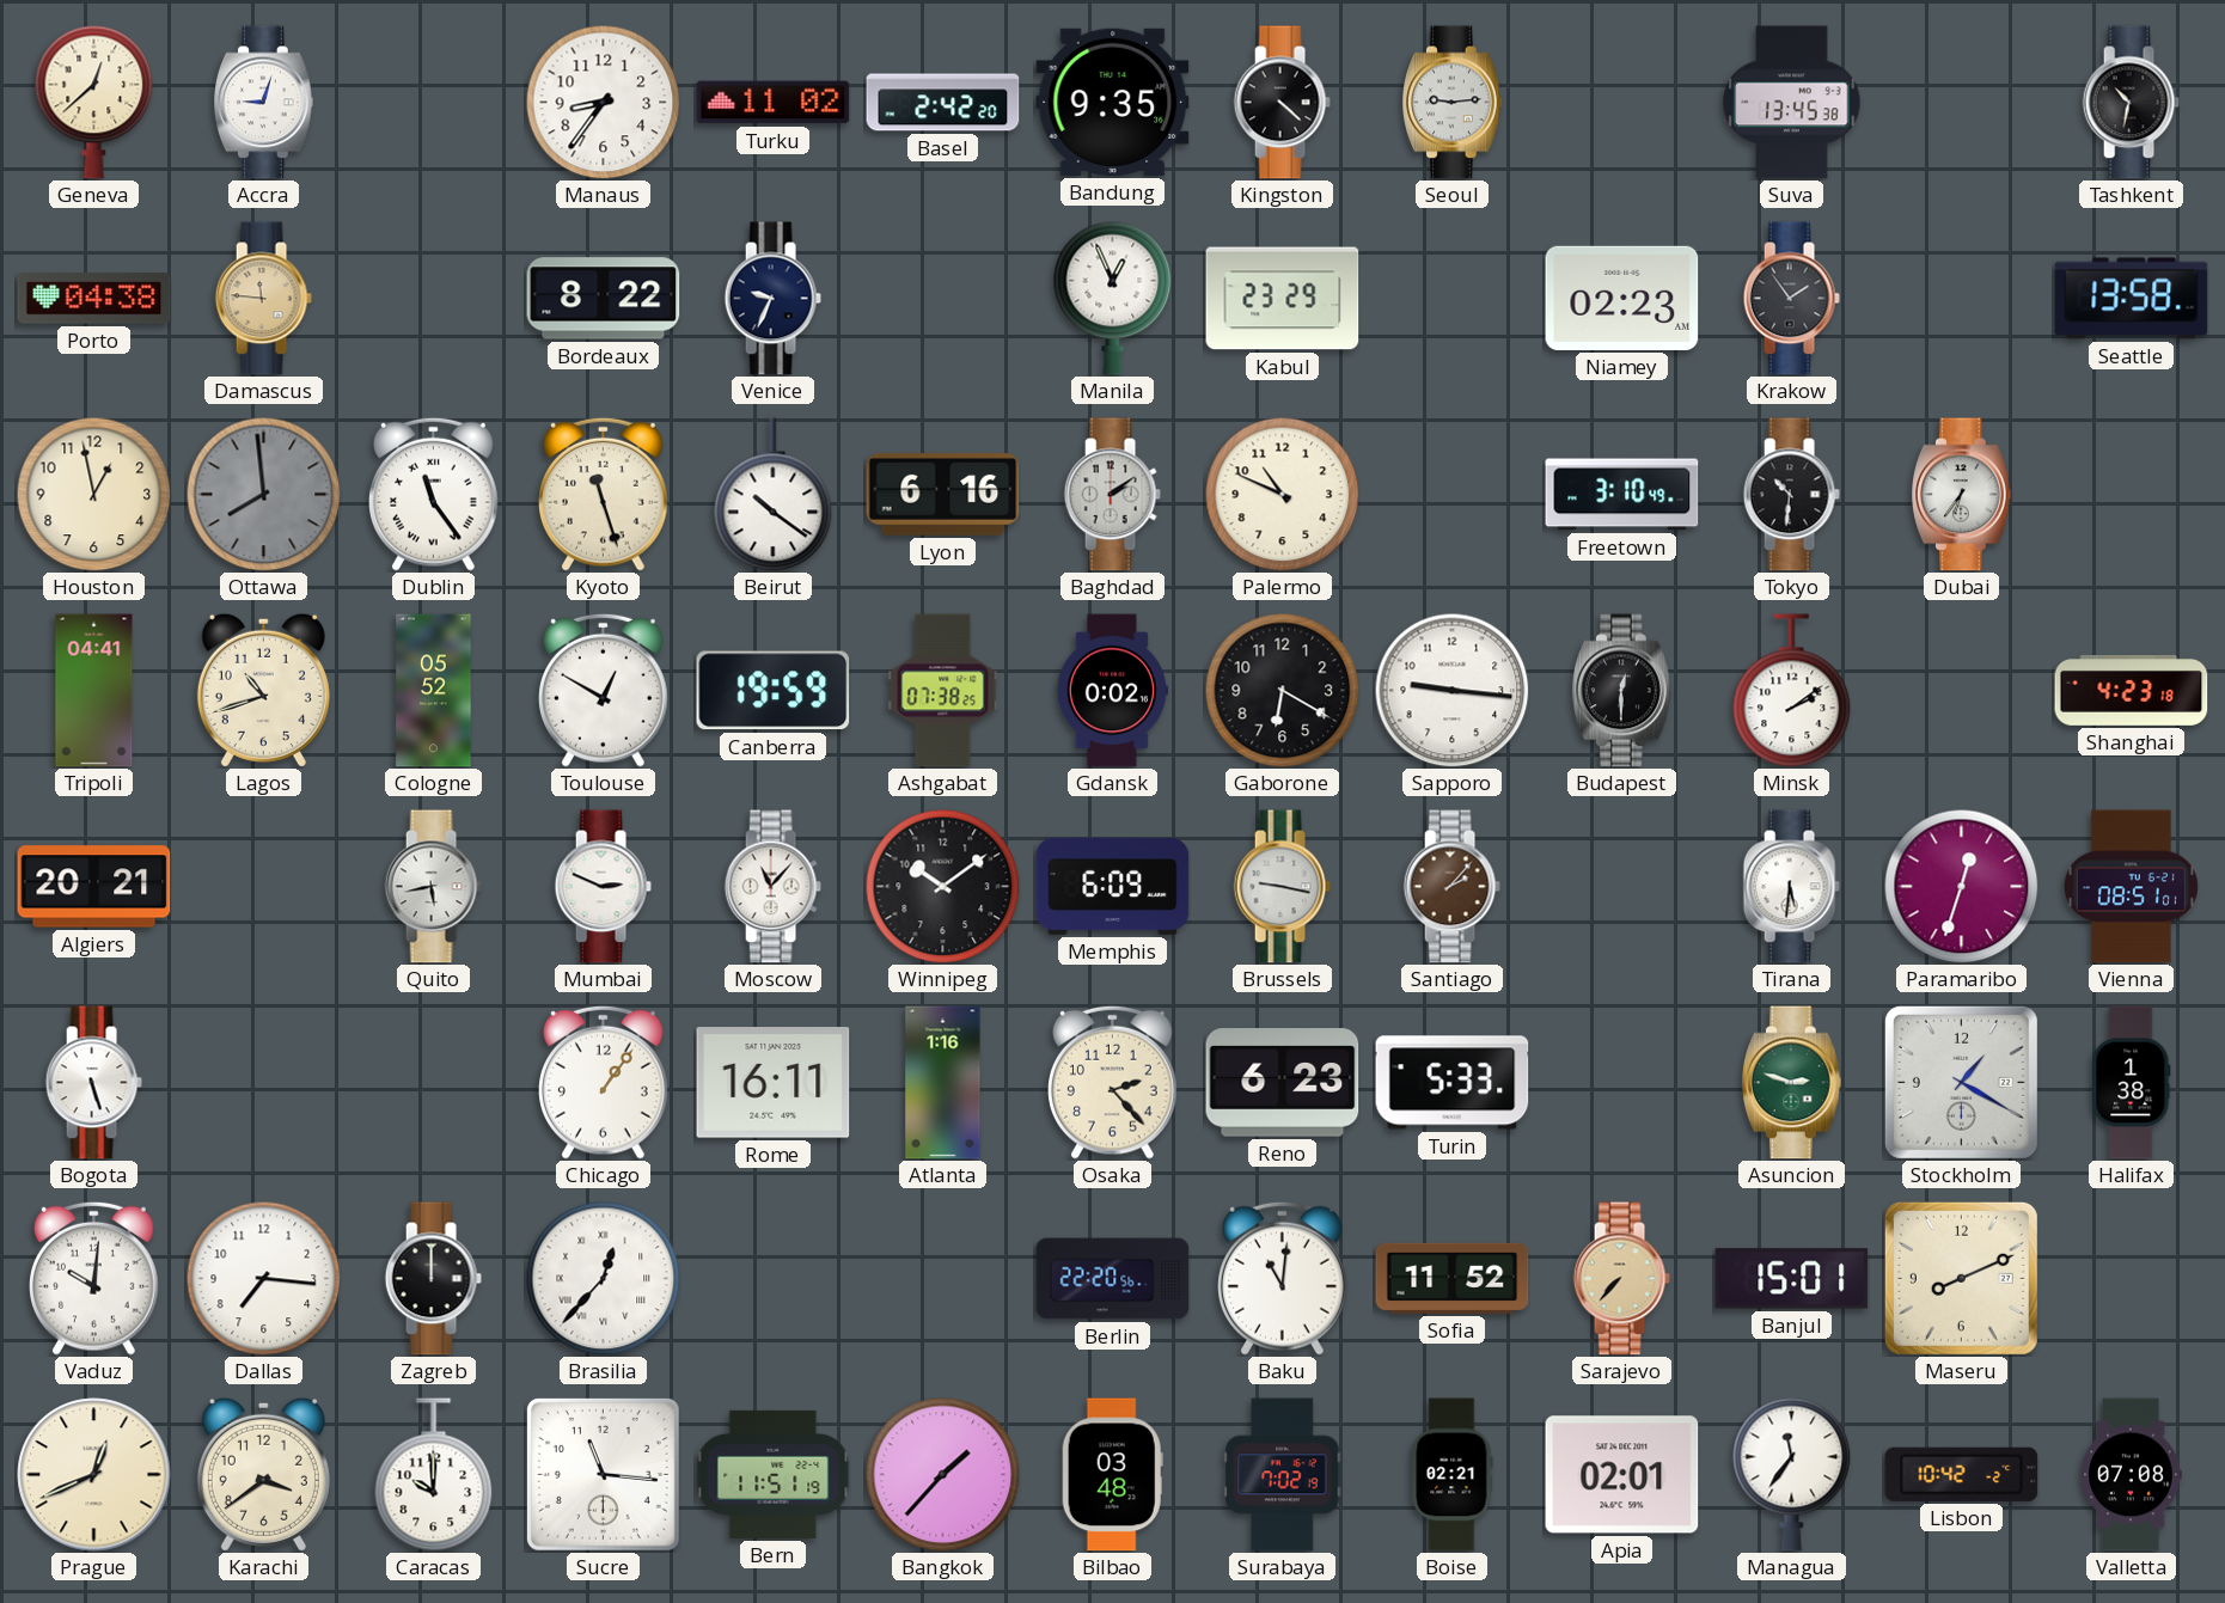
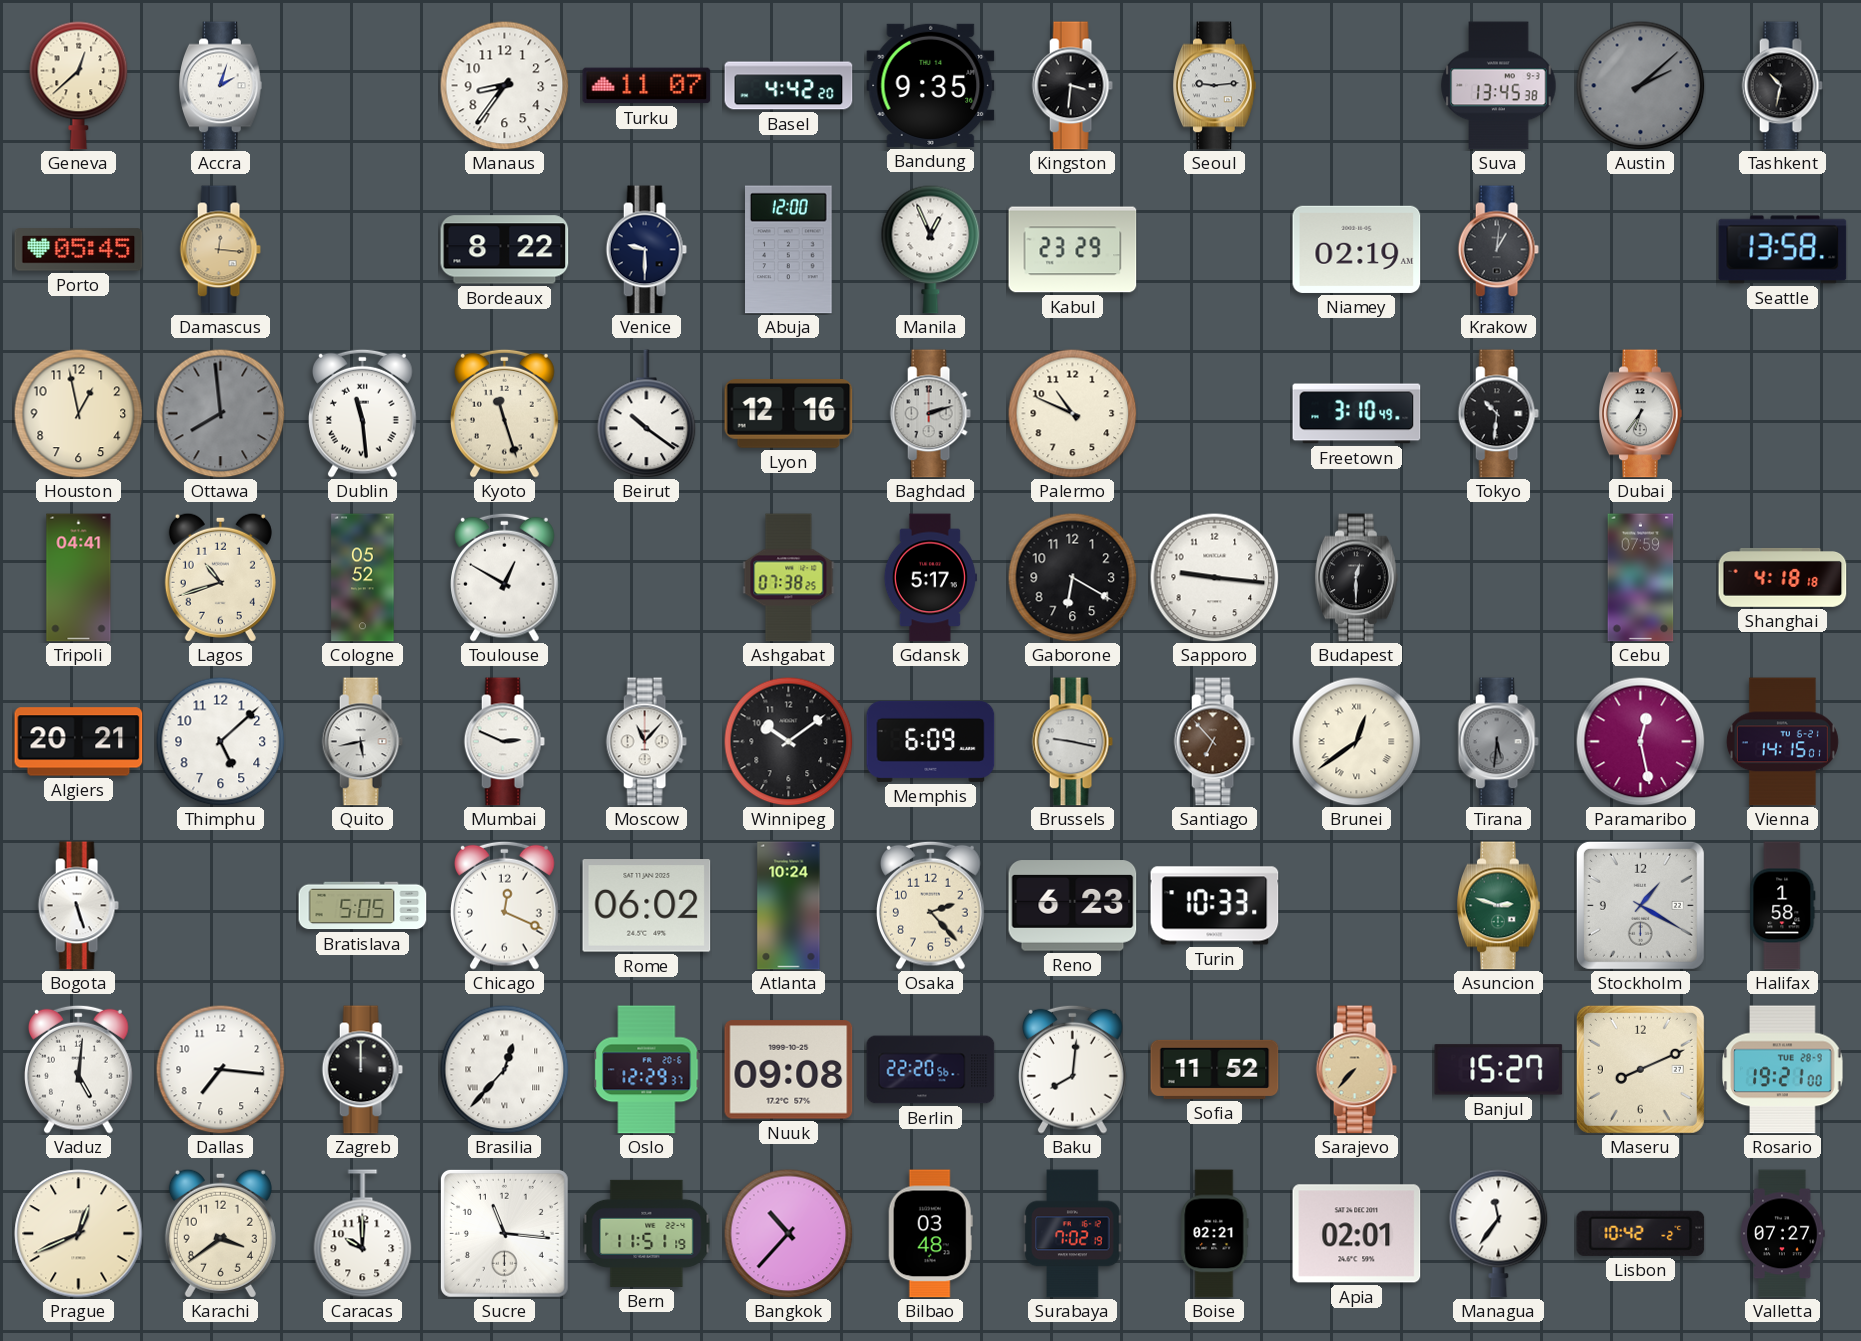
Accra: 9:03 -> 2:03
Turku: 11:02 -> 11:07
Basel: 2:42 -> 4:42
Kingston: 4:22 -> 3:31
Austin: none -> 2:08
Porto: 04:38 -> 05:45
Damascus: 11:46 -> 12:16
Venice: 9:34 -> 9:30
Abuja: none -> 12:00
Niamey: 02:23 -> 02:19
Krakow: 1:54 -> 1:01
Dublin: 11:24 -> 11:29
Lyon: 6:16 -> 12:16
Baghdad: 2:09 -> 2:12
Canberra: 19:59 -> none
Gdansk: 0:02 -> 5:17
Minsk: 2:09 -> none
Cebu: none -> 07:59
Shanghai: 4:23 -> 4:18
Thimphu: none -> 5:08
Santiago: 2:07 -> 6:53
Brunei: none -> 12:39
Tirana dial: white -> grey
Paramaribo: 12:33 -> 12:28
Vienna: 08:51 -> 14:15
Bratislava: none -> 5:05
Chicago: 1:06 -> 12:19
Rome: 16:11 -> 06:02
Atlanta: 1:16 -> 10:24
Turin: 5:33 -> 10:33
Halifax: 1:38 -> 1:58
Vaduz: 10:01 -> 5:01
Oslo: none -> 12:29
Nuuk: none -> 09:08
Baku: 11:01 -> 8:01
Banjul: 15:01 -> 15:27
Rosario: none -> 19:21
Bangkok: 1:37 -> 10:37
Valletta: 07:08 -> 07:27
